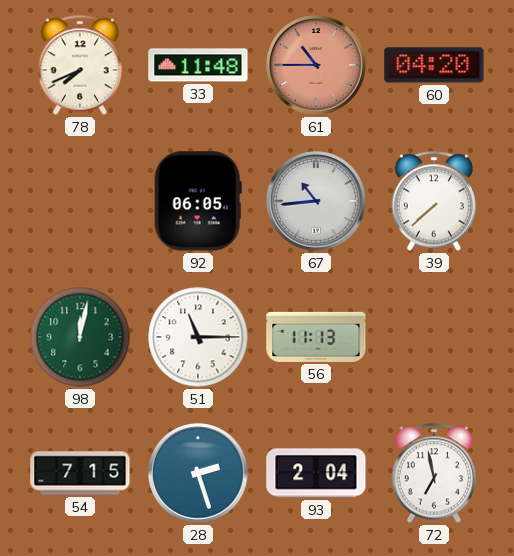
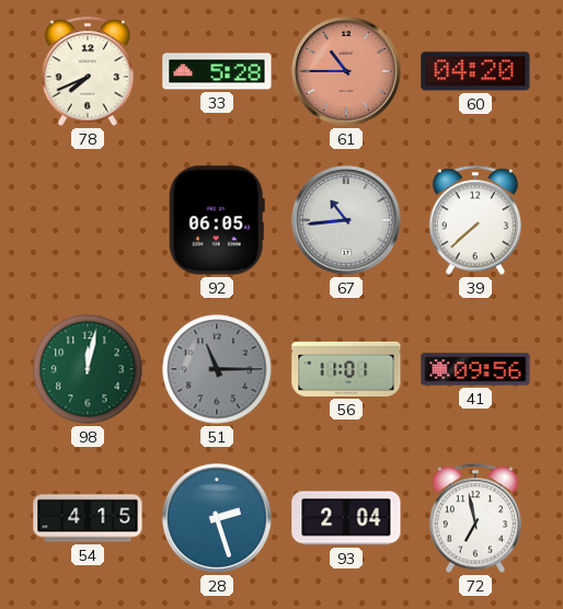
33: 11:48 -> 5:28
51 dial: white -> grey
56: 11:13 -> 11:01
41: none -> 09:56
54: 7:15 -> 4:15
